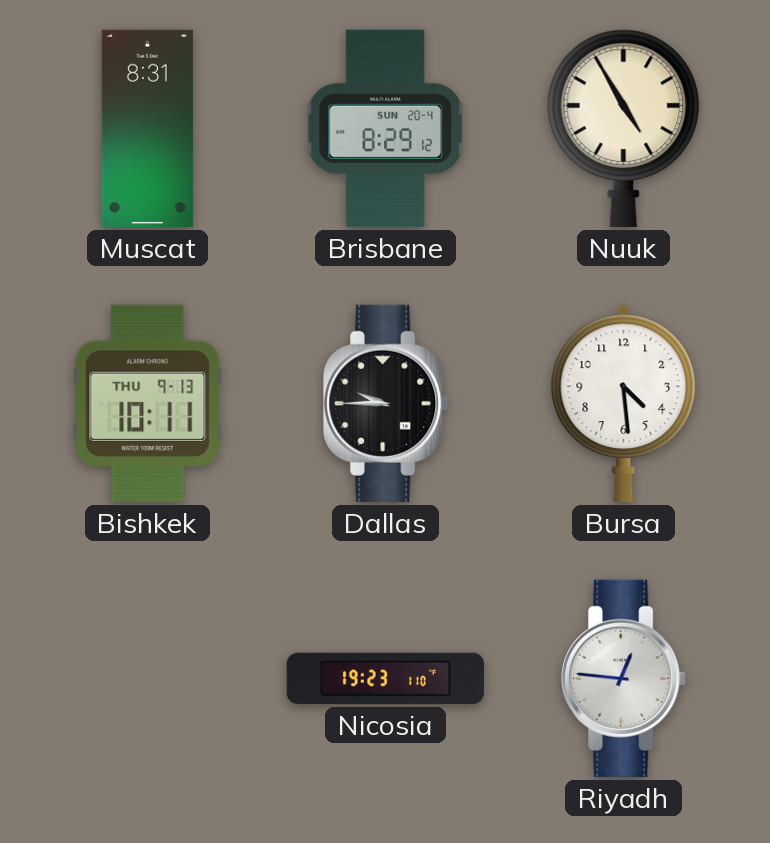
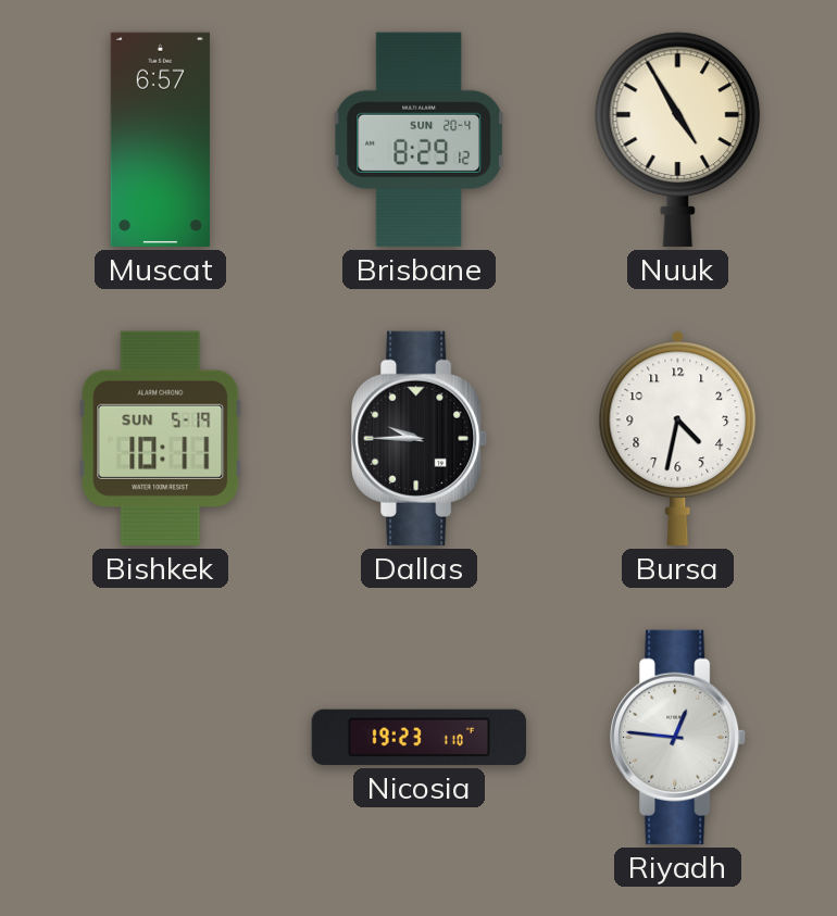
Muscat: 8:31 -> 6:57
Bishkek date: THU 9-13 -> SUN 5-19
Bursa: 4:29 -> 4:32
